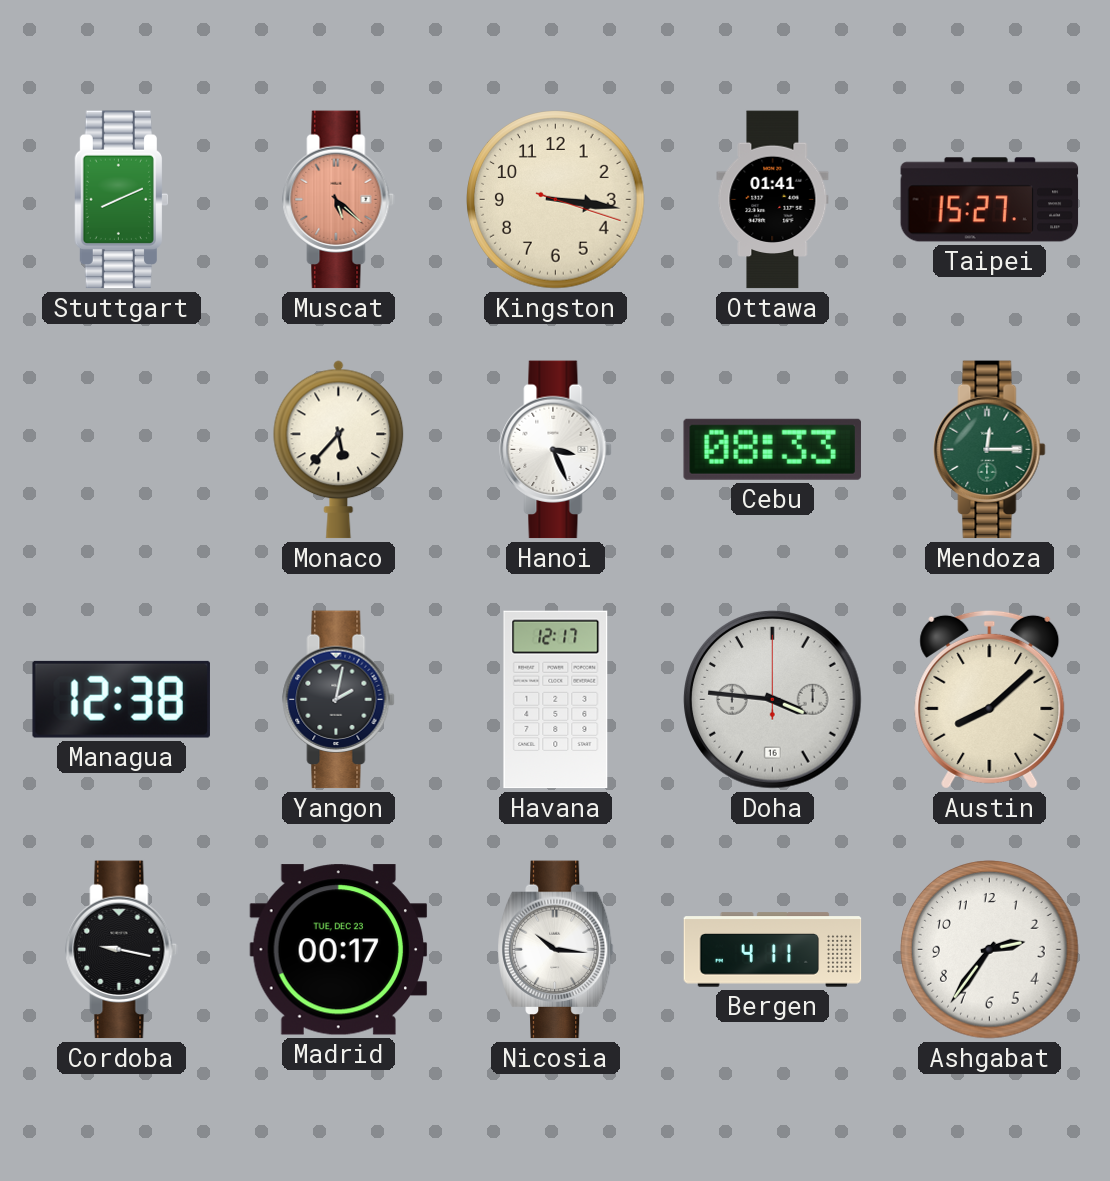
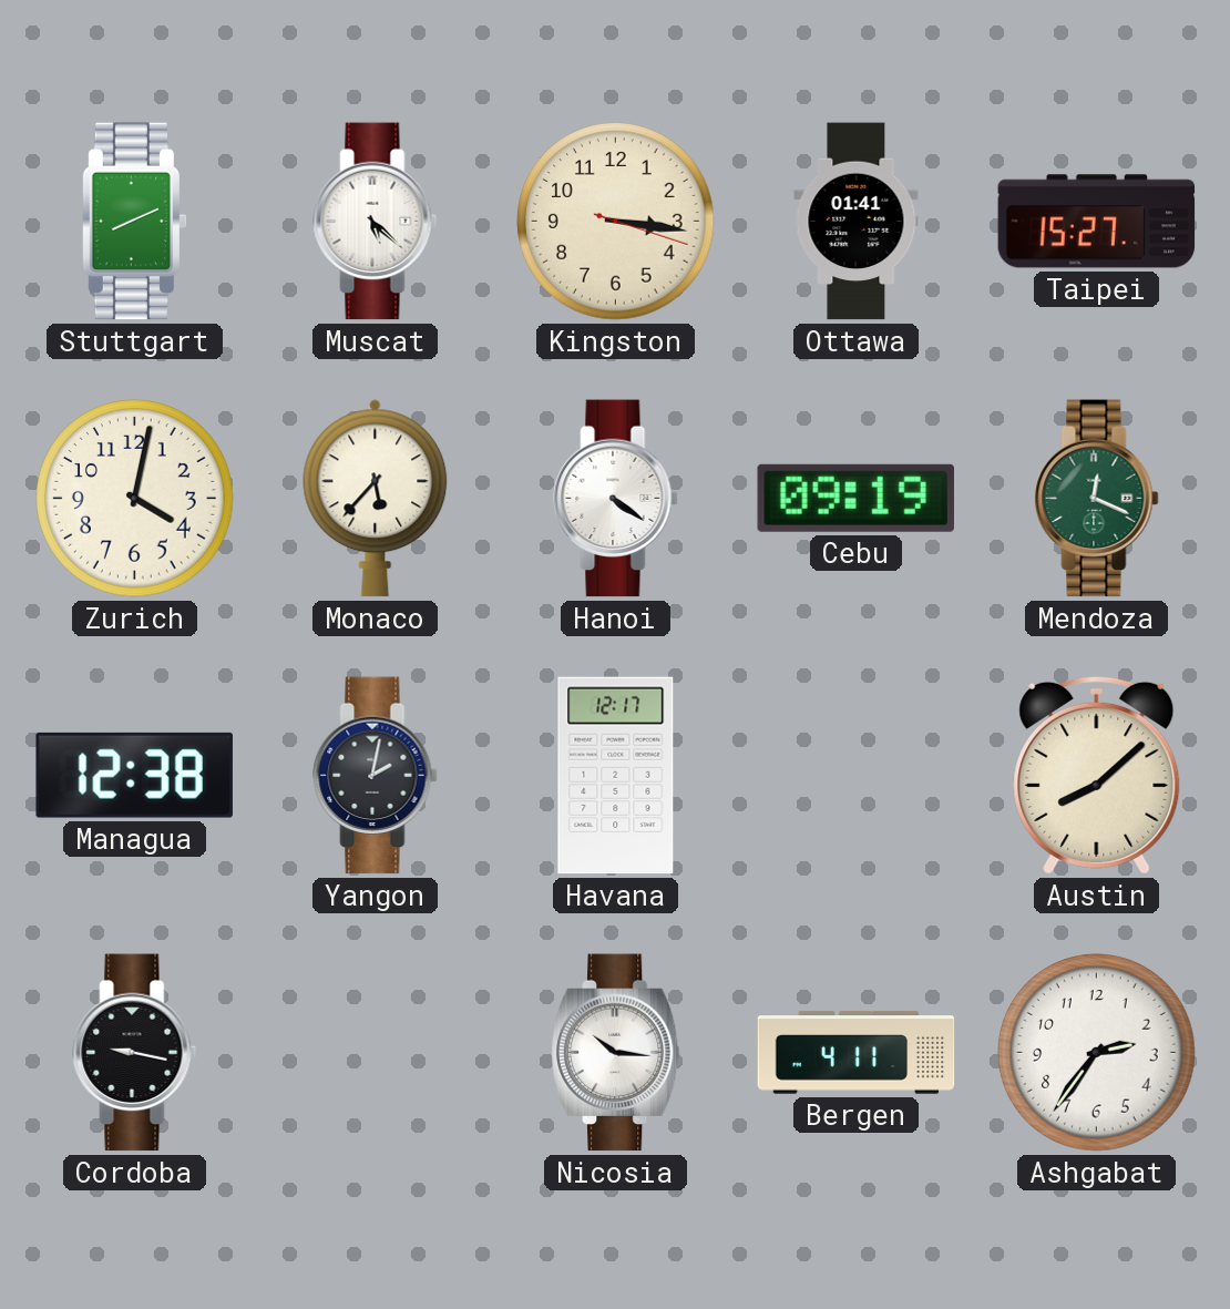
Muscat dial: salmon -> white
Zurich: none -> 4:02
Hanoi: 3:26 -> 4:21
Cebu: 08:33 -> 09:19
Mendoza: 12:15 -> 12:19
Doha: 3:46 -> none
Madrid: 00:17 -> none
